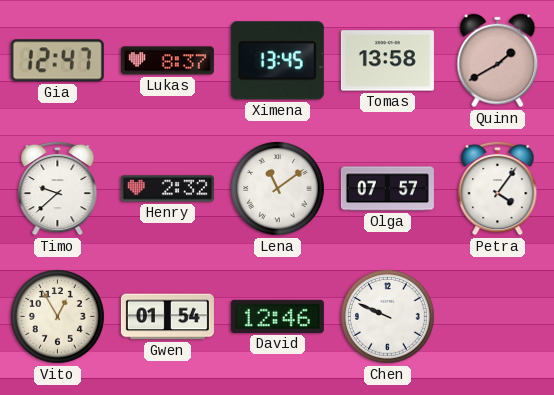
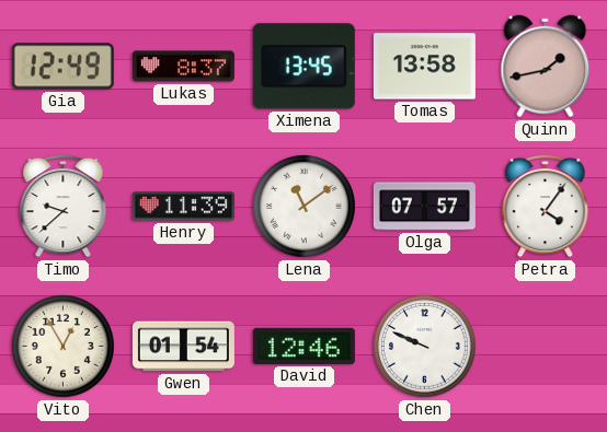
Gia: 12:47 -> 12:49
Quinn: 1:40 -> 1:43
Henry: 2:32 -> 11:39
